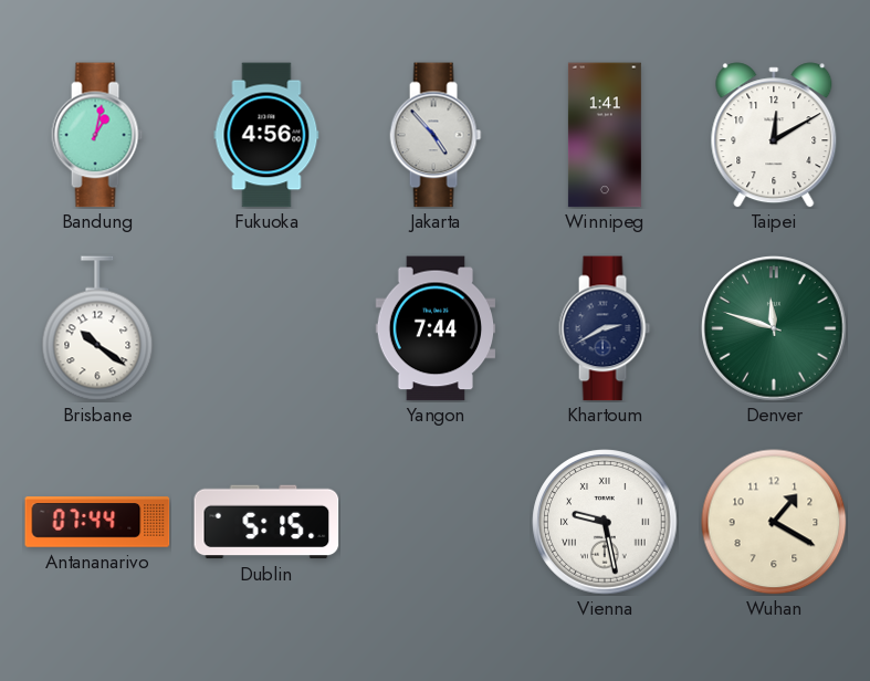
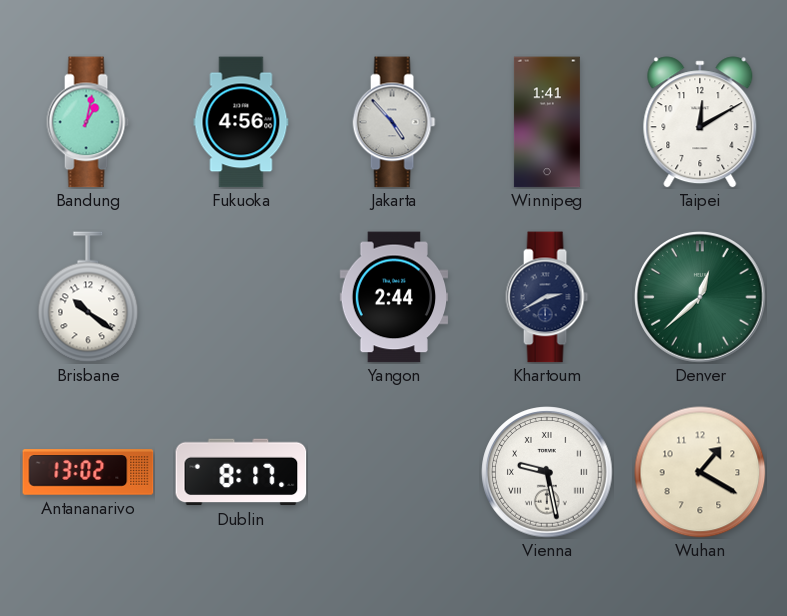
Yangon: 7:44 -> 2:44
Denver: 11:48 -> 12:38
Antananarivo: 07:44 -> 13:02
Dublin: 5:15 -> 8:17
